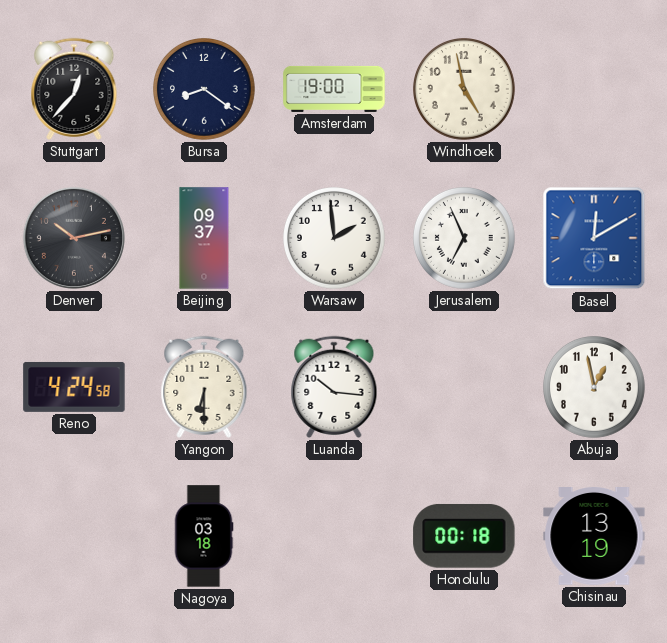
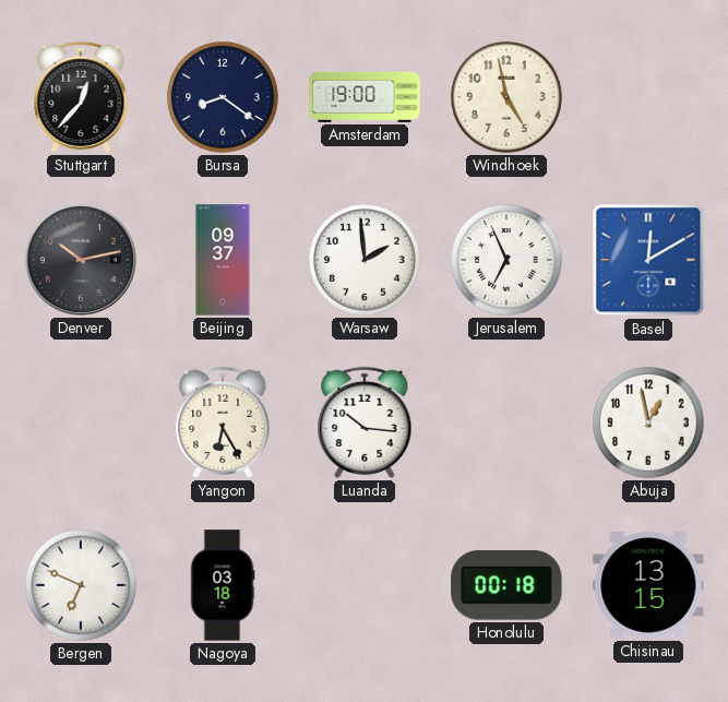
Reno: 4:24 -> none
Yangon: 6:30 -> 6:25
Bergen: none -> 6:49
Chisinau: 13:19 -> 13:15
